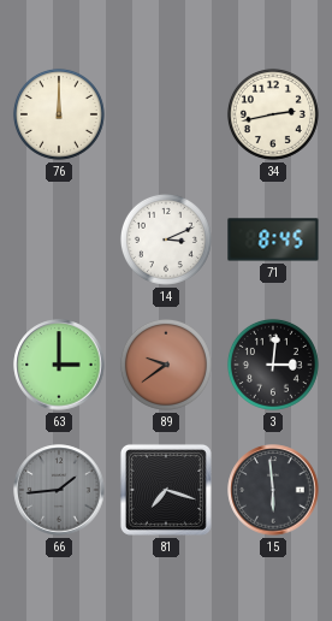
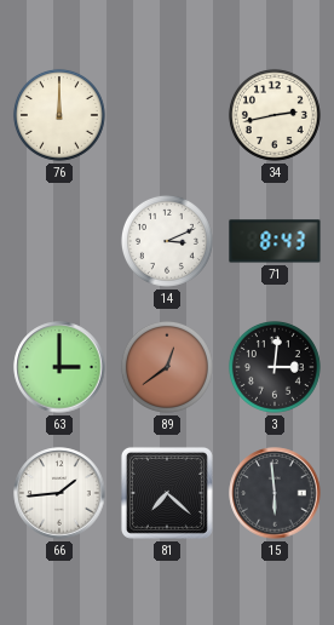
71: 8:45 -> 8:43
89: 9:39 -> 12:39
66 dial: grey -> white
81: 7:18 -> 7:22
